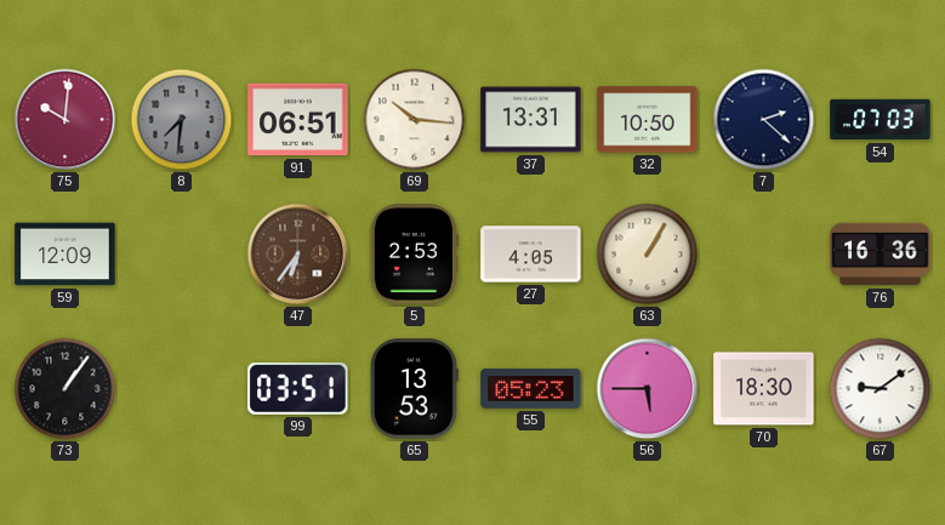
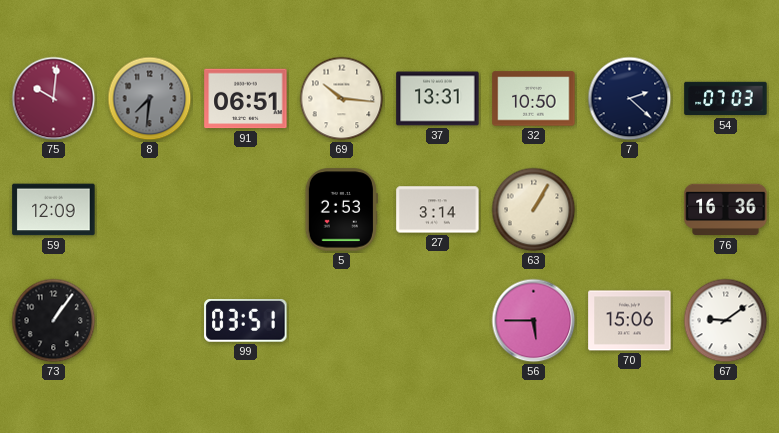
47: 6:36 -> none
27: 4:05 -> 3:14
65: 13:53 -> none
55: 05:23 -> none
70: 18:30 -> 15:06
